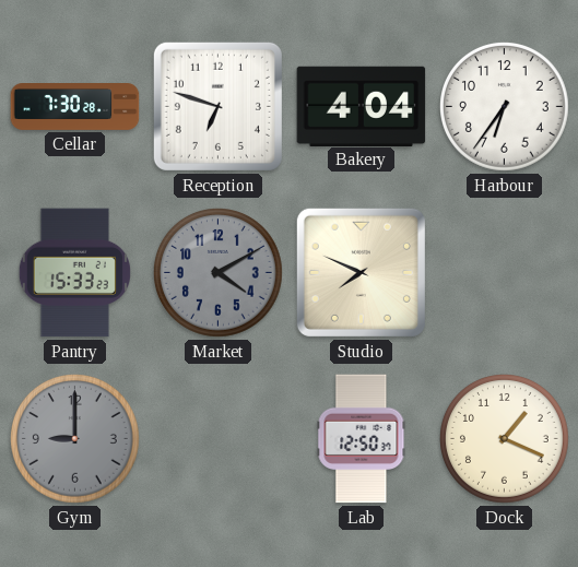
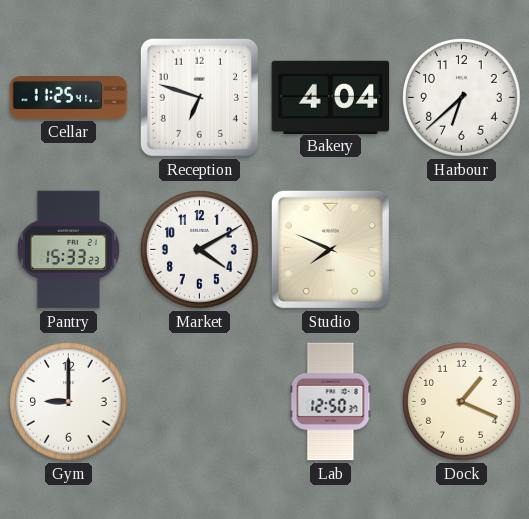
Cellar: 7:30 -> 11:25
Harbour: 6:36 -> 6:38
Market dial: grey -> white
Gym dial: grey -> white
